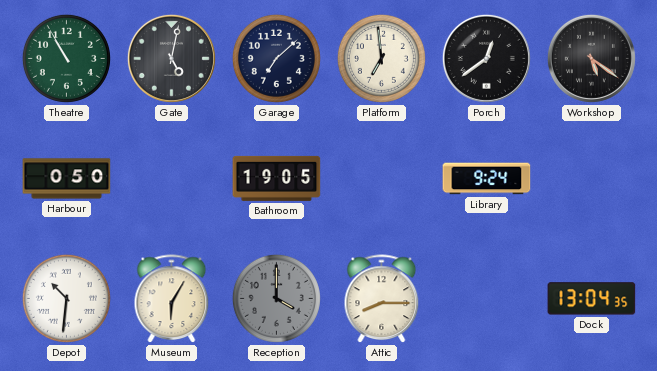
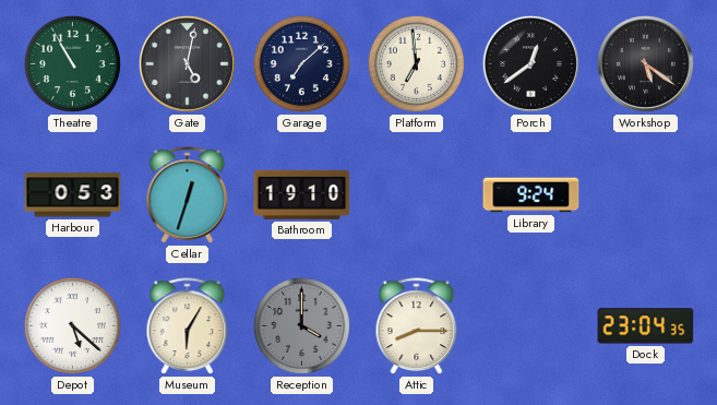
Harbour: 0:50 -> 0:53
Cellar: none -> 12:33
Bathroom: 19:05 -> 19:10
Depot: 10:31 -> 5:22
Dock: 13:04 -> 23:04
